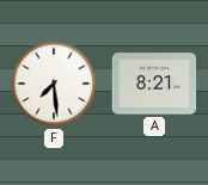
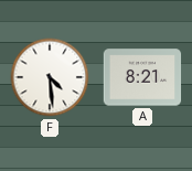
F: 7:29 -> 4:29
